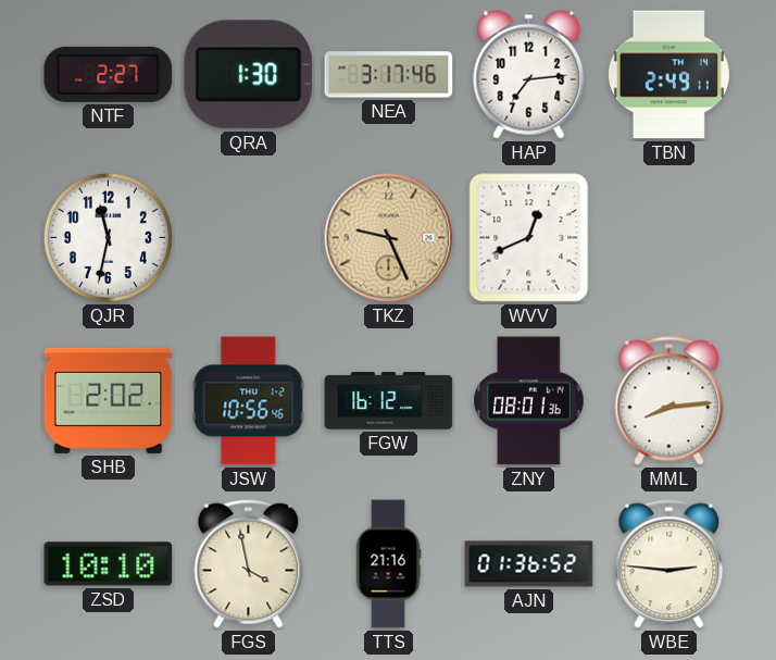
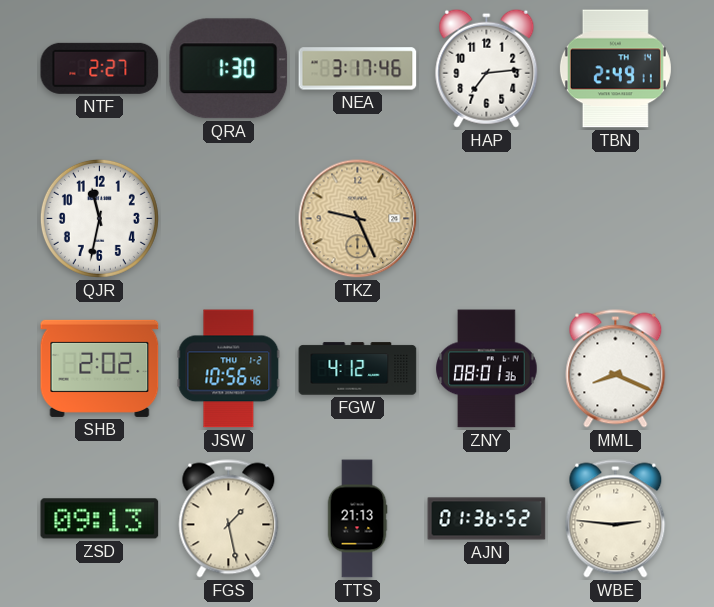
WVV: 12:41 -> none
FGW: 16:12 -> 4:12
MML: 8:14 -> 8:19
ZSD: 10:10 -> 09:13
FGS: 3:58 -> 1:28
TTS: 21:16 -> 21:13
